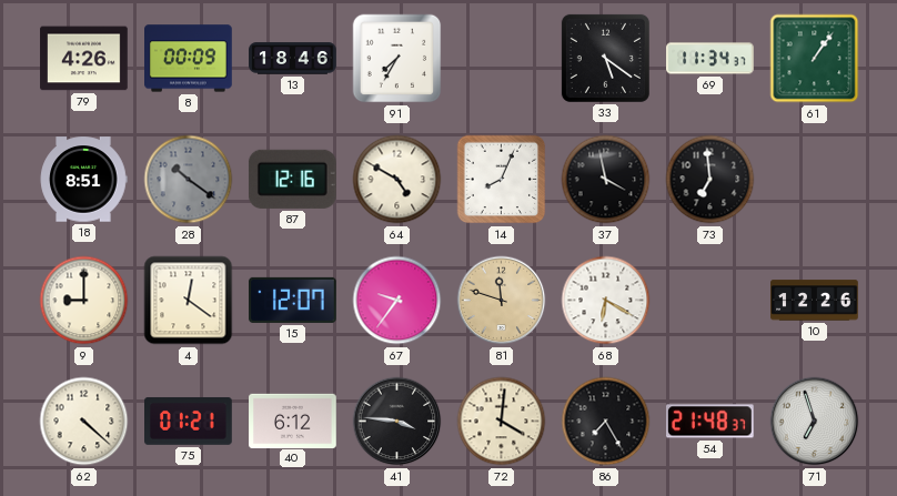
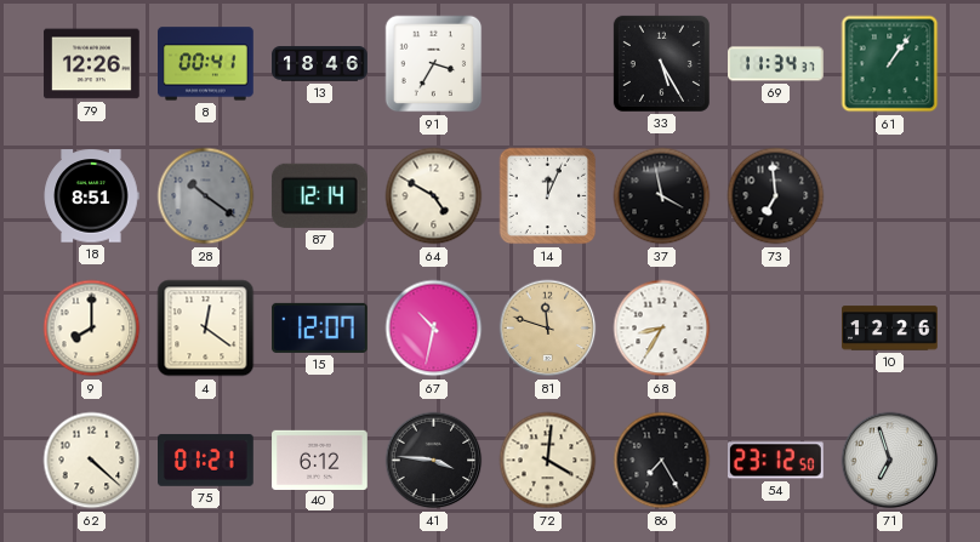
79: 4:26 -> 12:26
8: 00:09 -> 00:41
91: 7:35 -> 3:35
33: 5:21 -> 5:25
87: 12:16 -> 12:14
14: 8:04 -> 12:04
9: 9:00 -> 8:00
67: 9:36 -> 10:32
68: 6:20 -> 8:35
54: 21:48 -> 23:12
